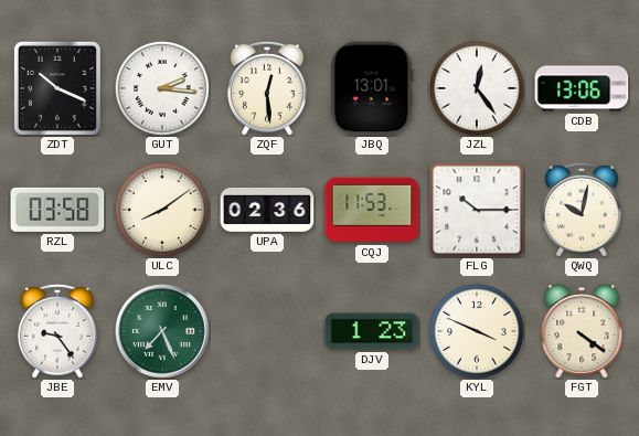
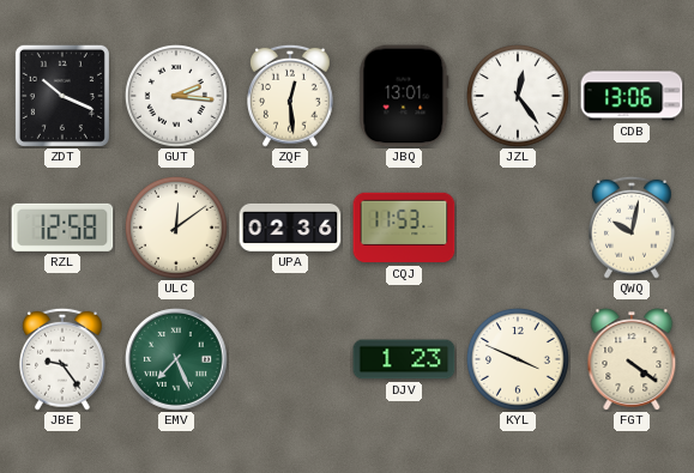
RZL: 03:58 -> 12:58
ULC: 8:09 -> 12:09
FLG: 10:15 -> none
